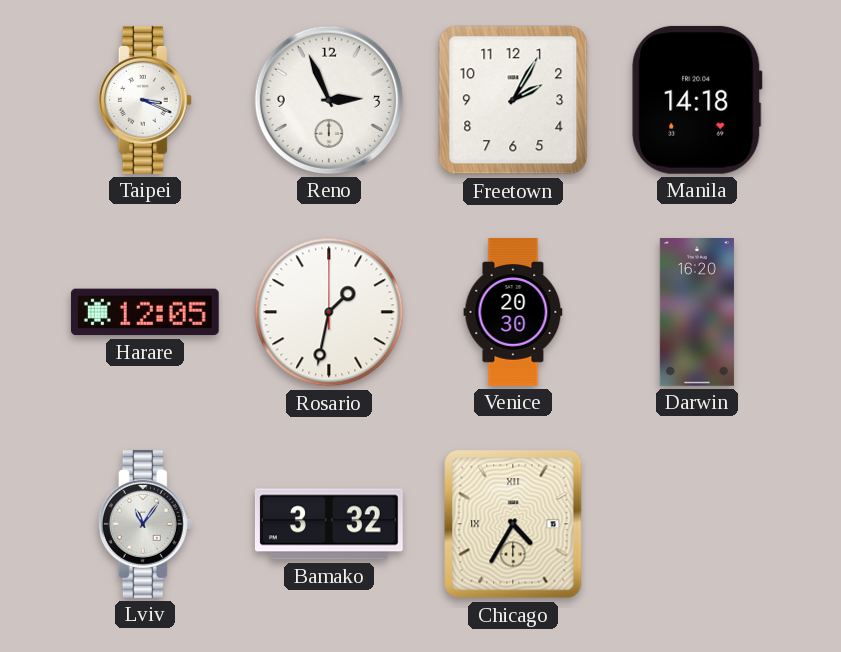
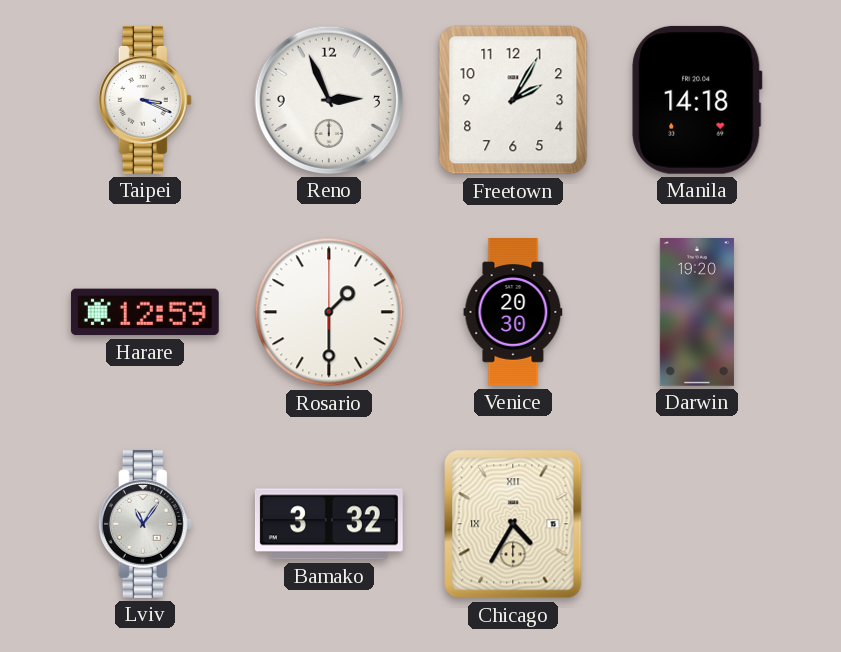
Harare: 12:05 -> 12:59
Rosario: 1:32 -> 1:30
Darwin: 16:20 -> 19:20
